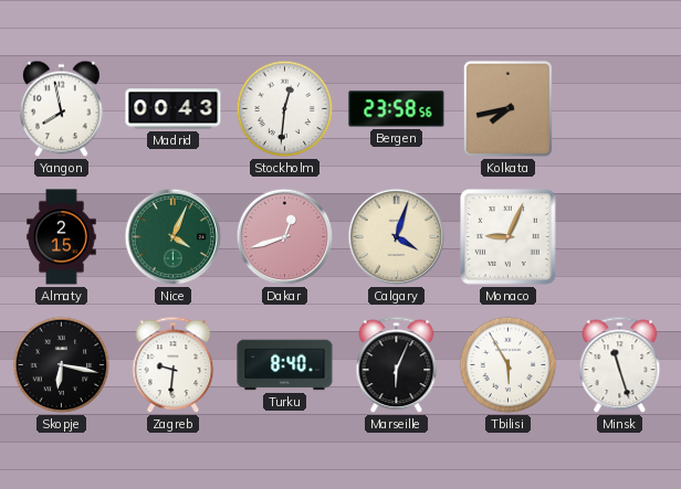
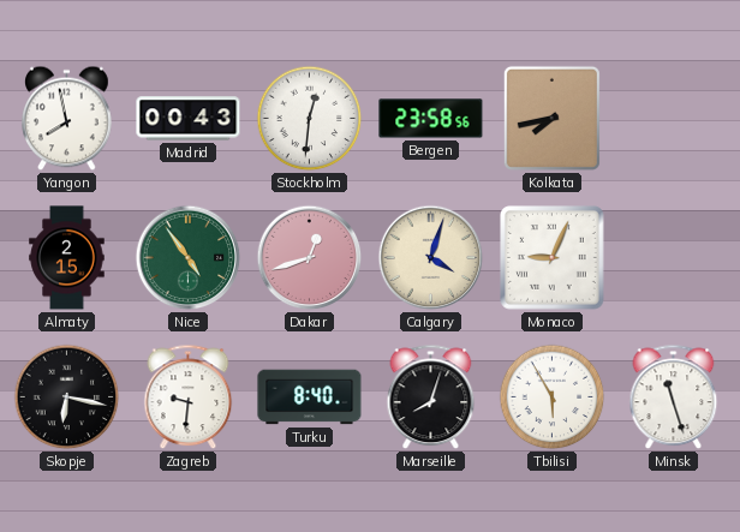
Nice: 4:04 -> 4:54
Marseille: 6:04 -> 8:03
